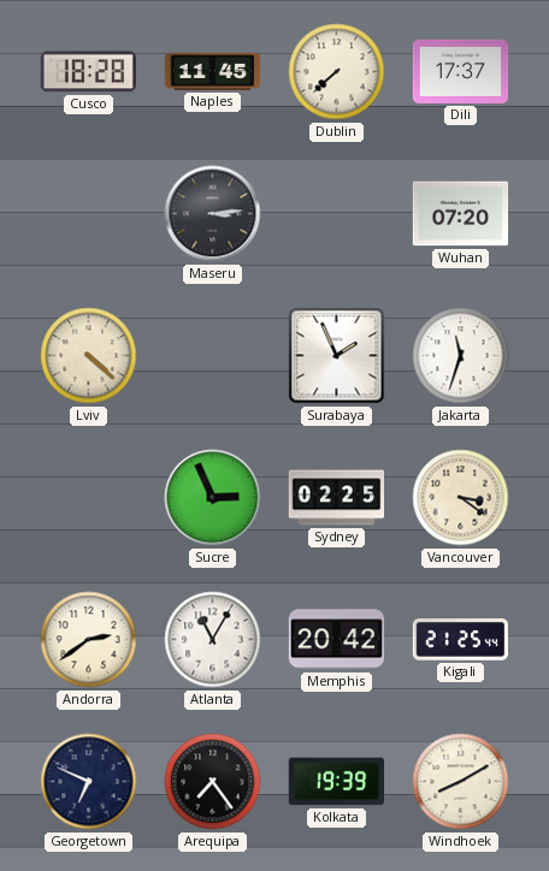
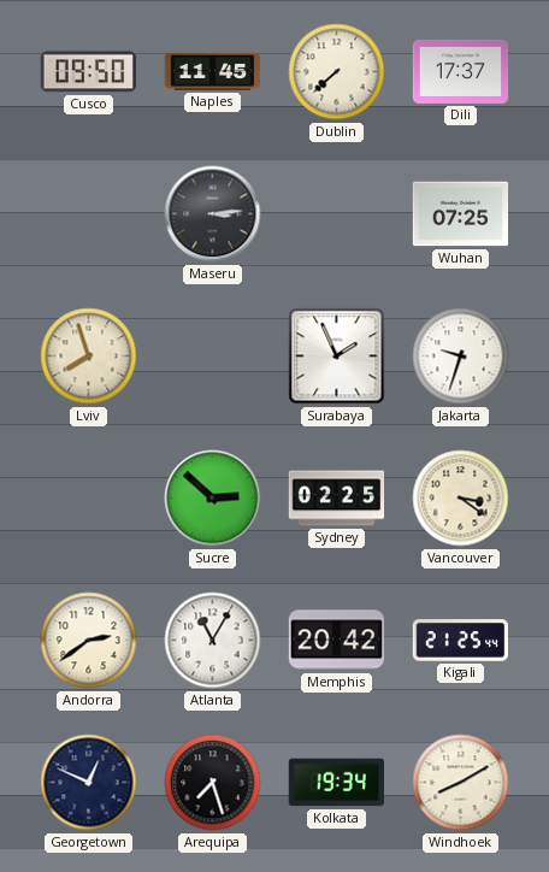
Cusco: 18:28 -> 09:50
Wuhan: 07:20 -> 07:25
Lviv: 4:22 -> 7:57
Jakarta: 11:33 -> 9:33
Sucre: 2:56 -> 2:52
Georgetown: 6:49 -> 12:49
Arequipa: 7:24 -> 7:27
Kolkata: 19:39 -> 19:34
